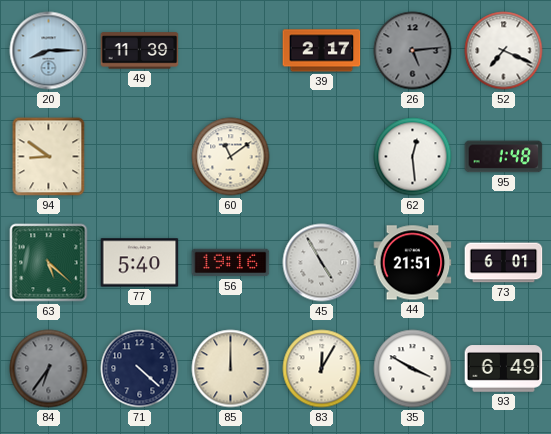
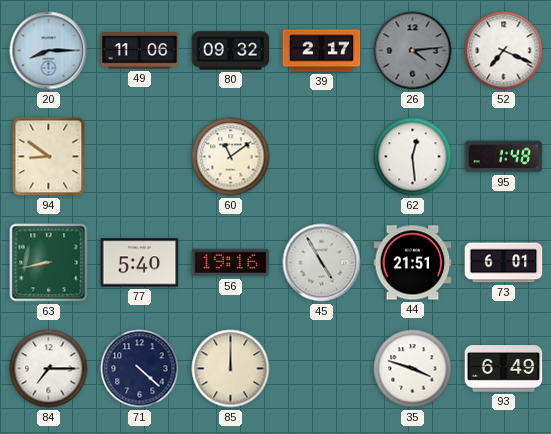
49: 11:39 -> 11:06
80: none -> 09:32
26: 5:14 -> 4:14
63: 5:22 -> 8:43
84: 6:36 -> 7:15
84 dial: grey -> white
83: 12:05 -> none
35: 3:50 -> 3:48
